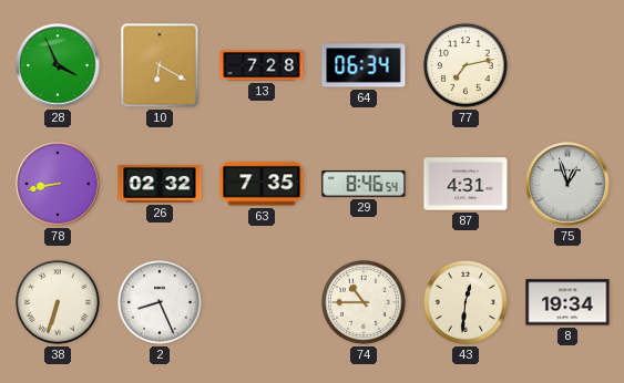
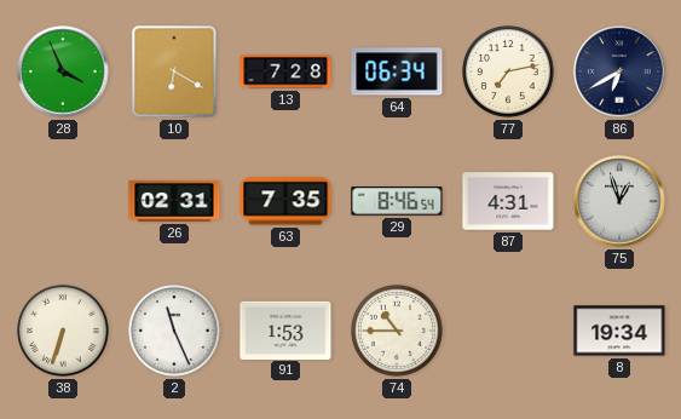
86: none -> 6:40
78: 8:43 -> none
26: 02:32 -> 02:31
2: 8:26 -> 11:26
91: none -> 1:53
43: 12:31 -> none
